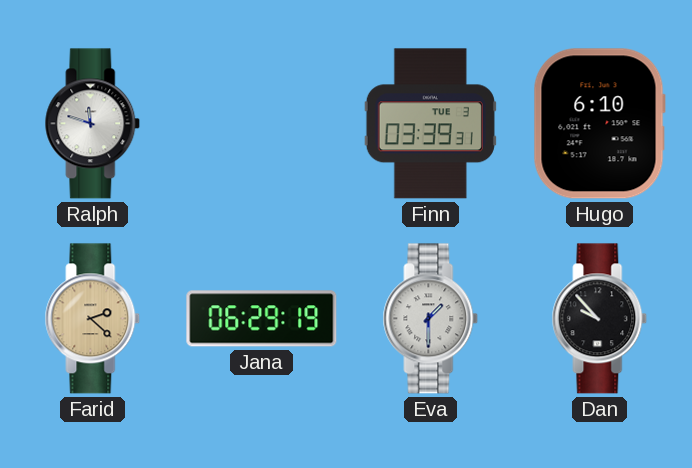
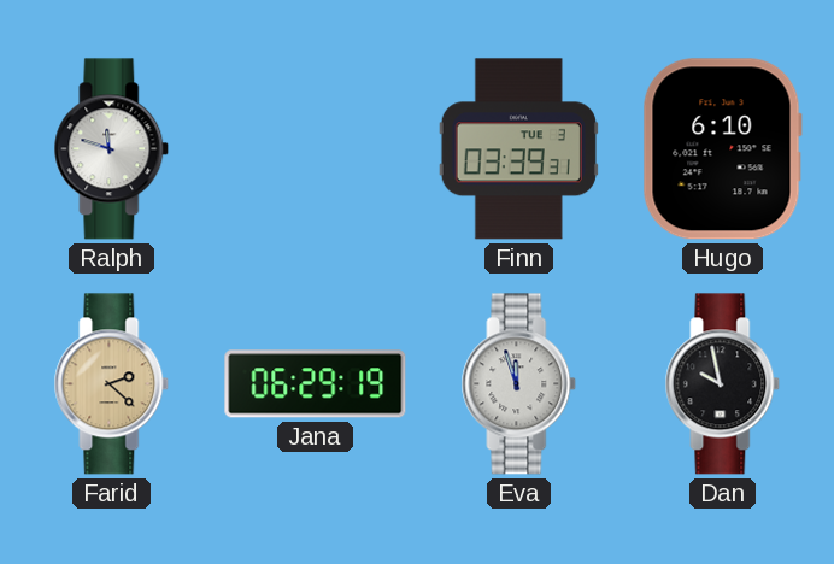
Eva: 1:30 -> 11:57
Dan: 9:53 -> 9:58
